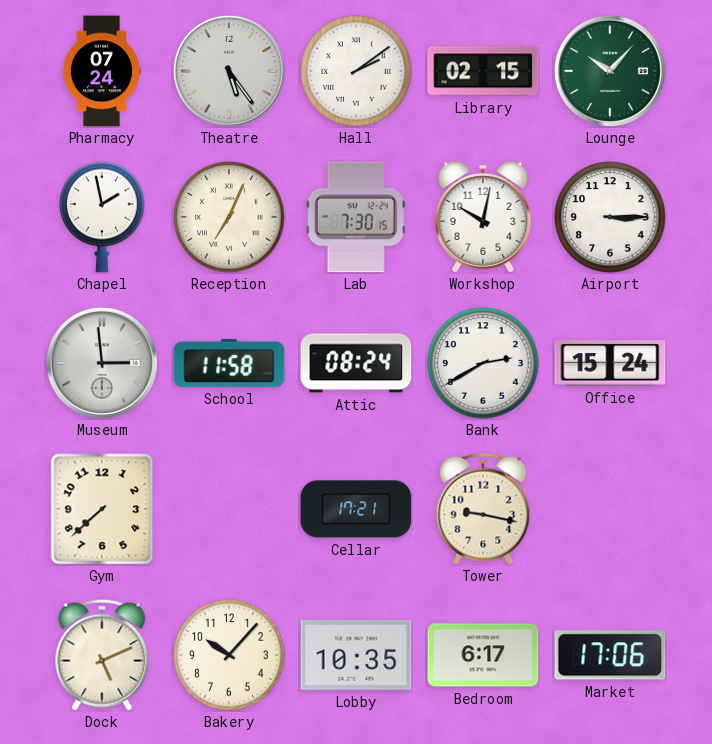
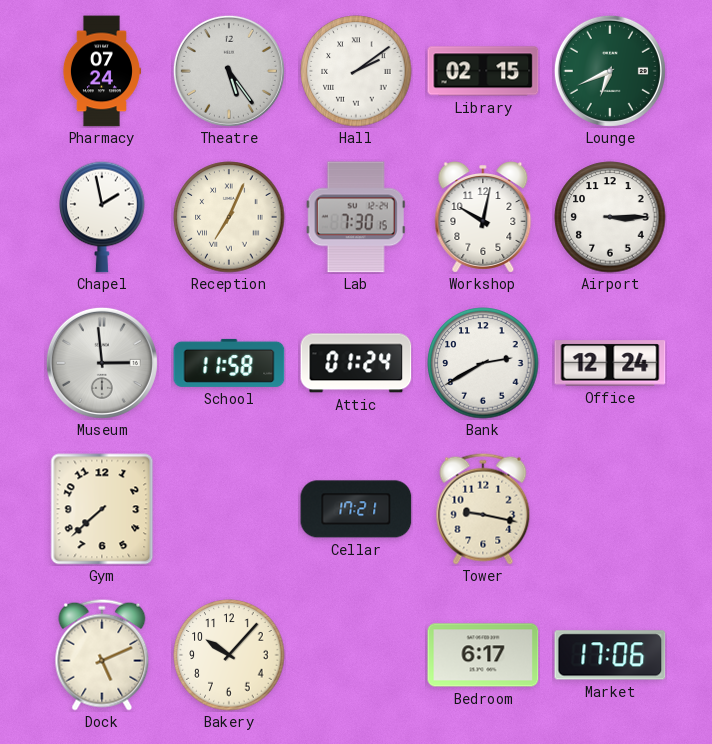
Lounge: 10:07 -> 6:41
Attic: 08:24 -> 01:24
Office: 15:24 -> 12:24
Lobby: 10:35 -> none
